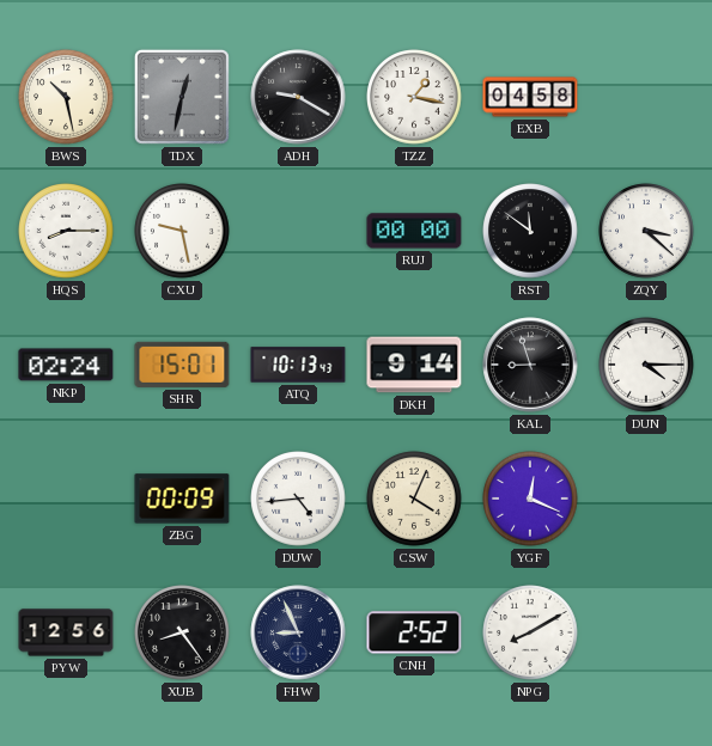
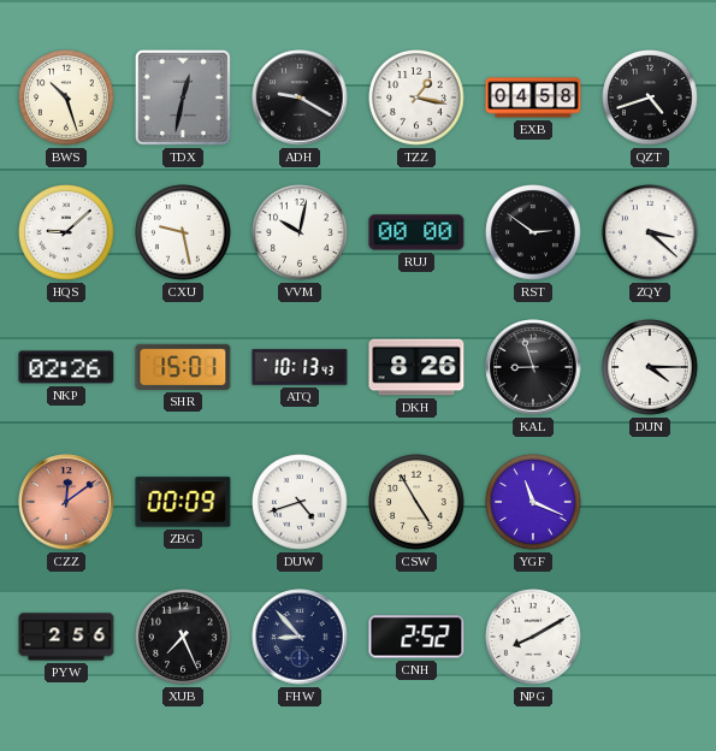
BWS: 10:28 -> 10:27
QZT: none -> 4:42
HQS: 8:15 -> 9:08
VVM: none -> 10:02
RST: 11:51 -> 2:51
NKP: 02:24 -> 02:26
DKH: 9:14 -> 8:26
CZZ: none -> 12:09
DUW: 4:44 -> 4:42
CSW: 4:04 -> 4:55
YGF: 12:19 -> 11:19
PYW: 12:56 -> 2:56
XUB: 8:24 -> 7:26
FHW: 8:56 -> 8:53
